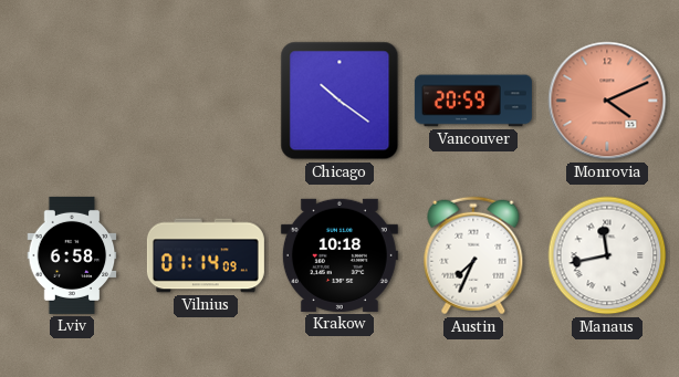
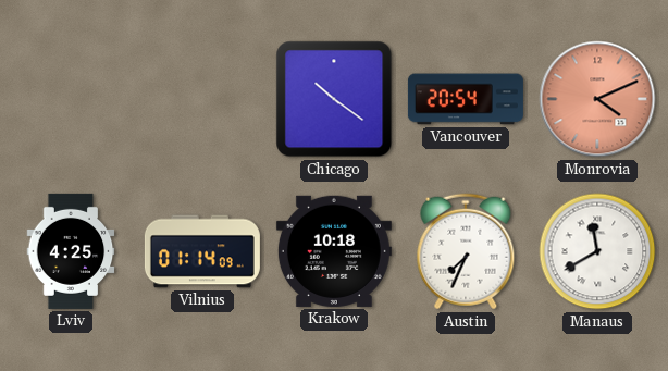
Vancouver: 20:59 -> 20:54
Lviv: 6:58 -> 4:25
Manaus: 11:43 -> 11:40
